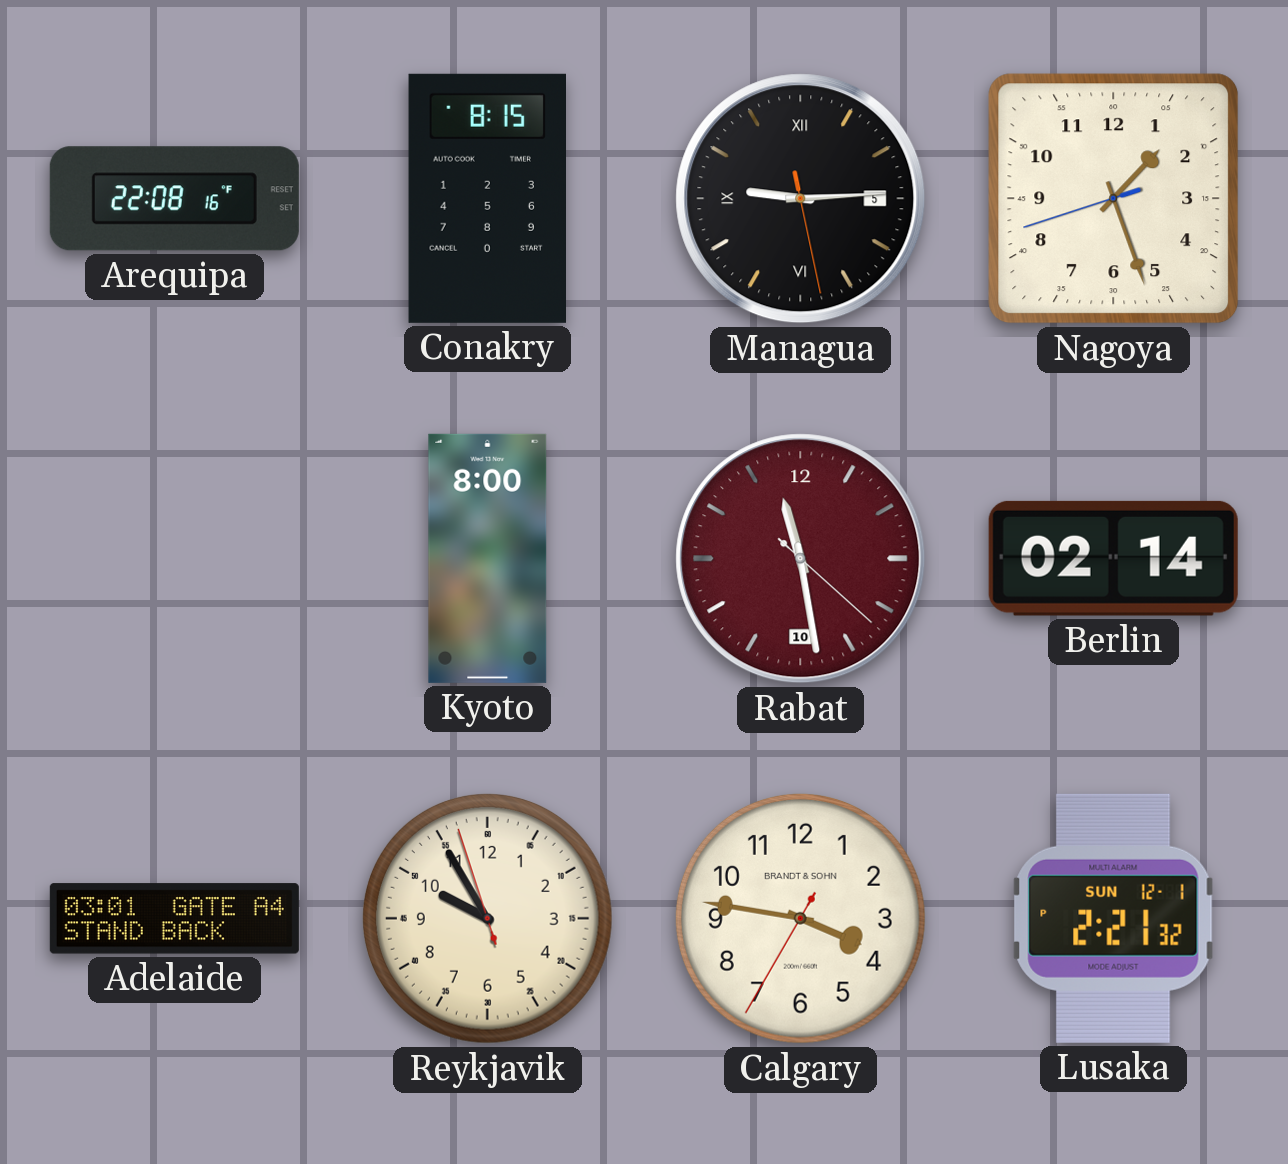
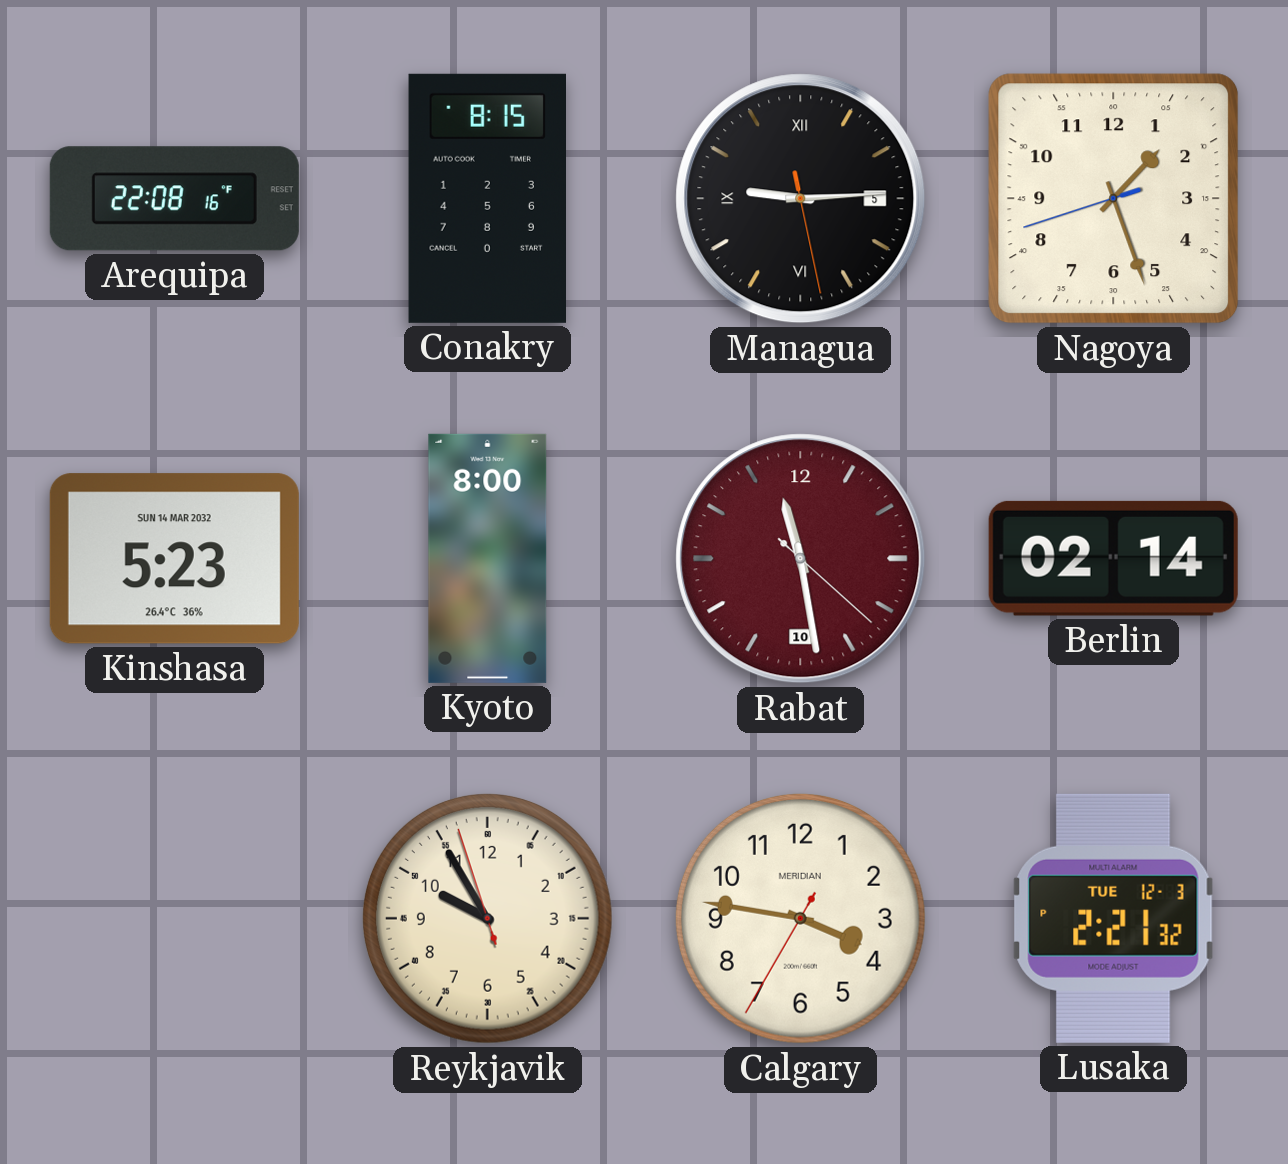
Kinshasa: none -> 5:23
Adelaide: 03:01 -> none
Calgary brand: BRANDT & SOHN -> MERIDIAN
Lusaka date: SUN 12-1 -> TUE 12-3
